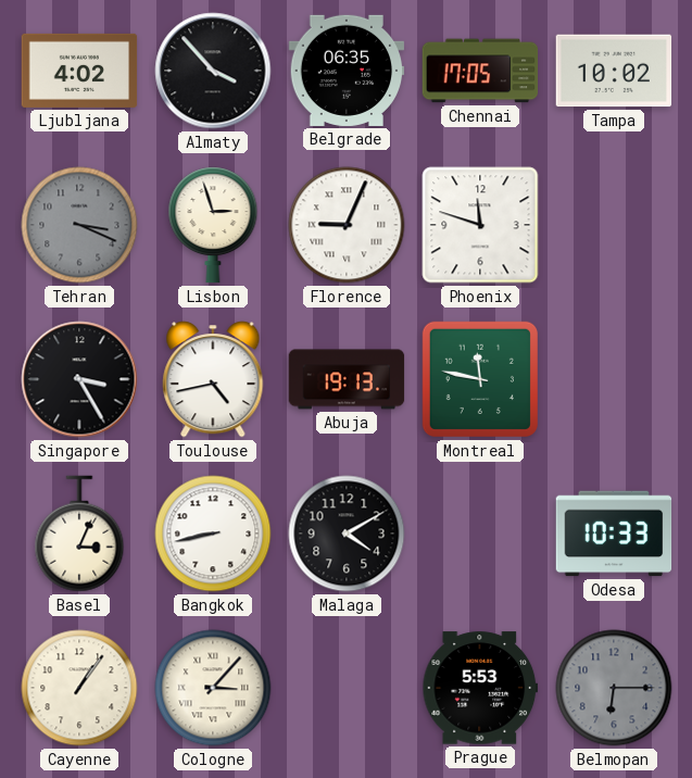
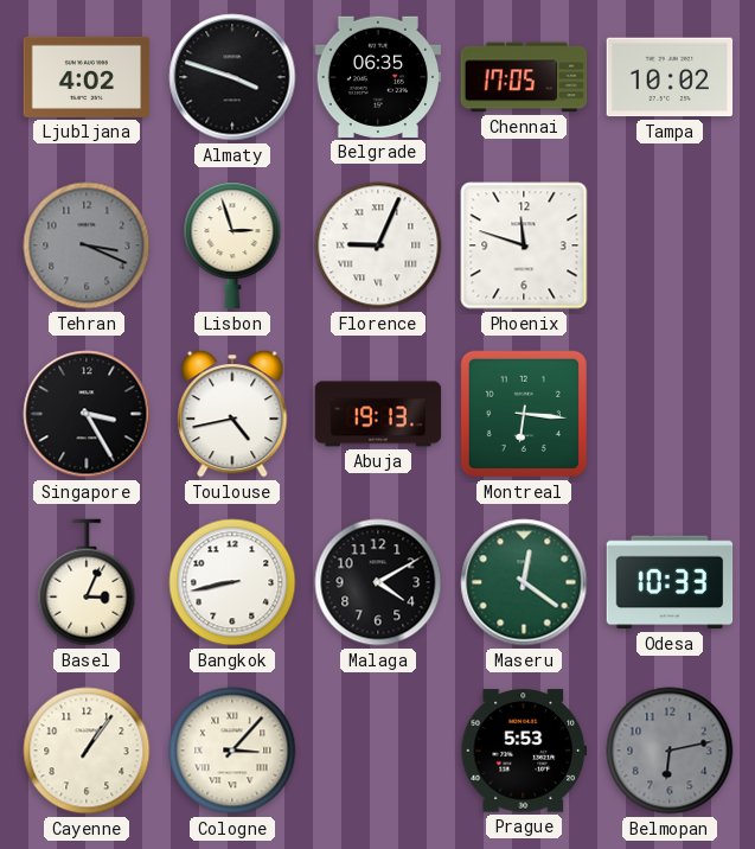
Almaty: 3:53 -> 3:48
Montreal: 11:47 -> 6:16
Maseru: none -> 12:21
Belmopan: 6:15 -> 6:13
